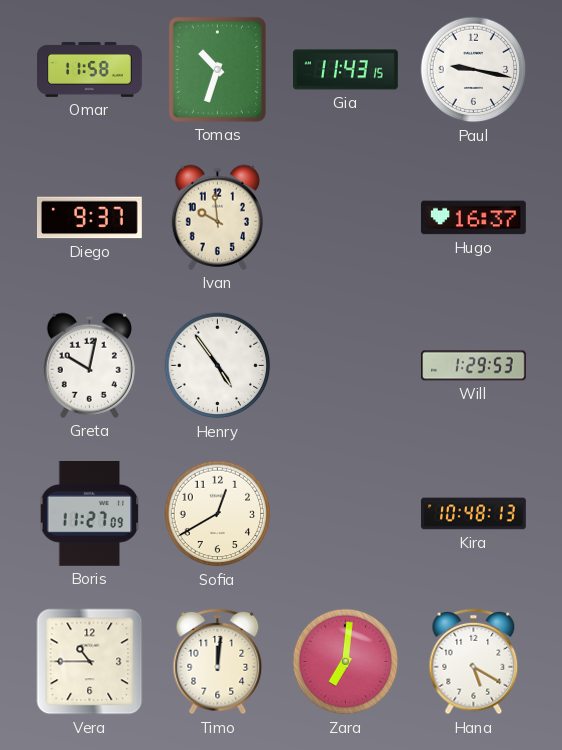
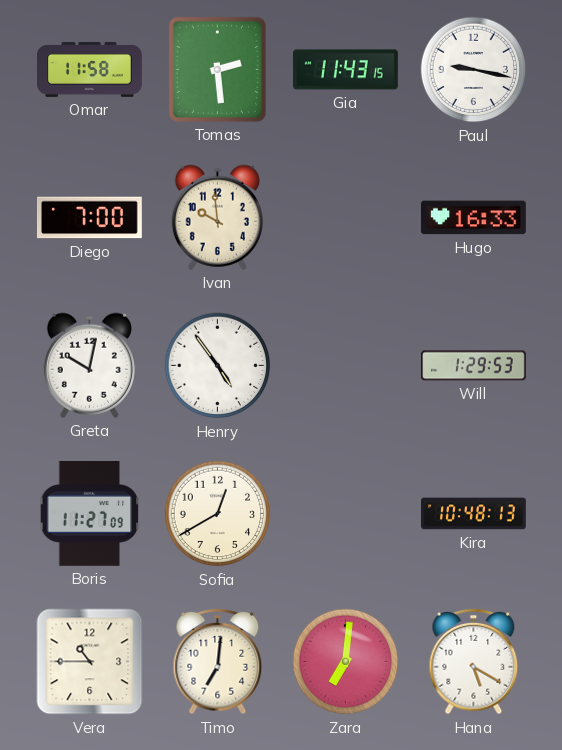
Tomas: 10:33 -> 2:29
Diego: 9:37 -> 7:00
Hugo: 16:37 -> 16:33
Timo: 12:01 -> 7:01
